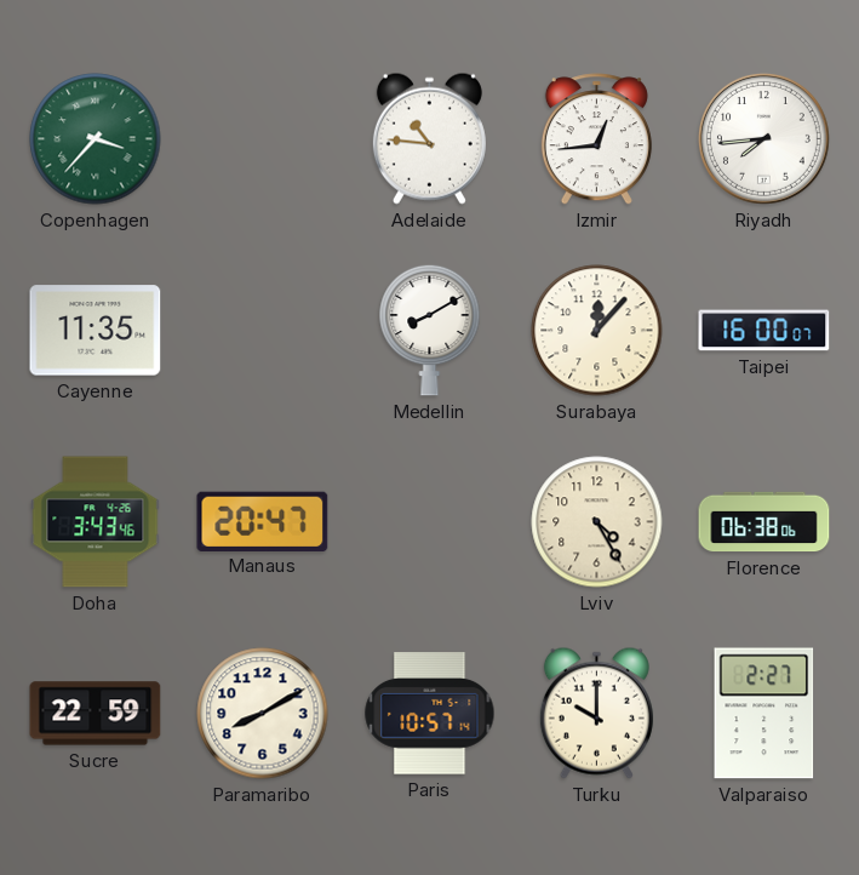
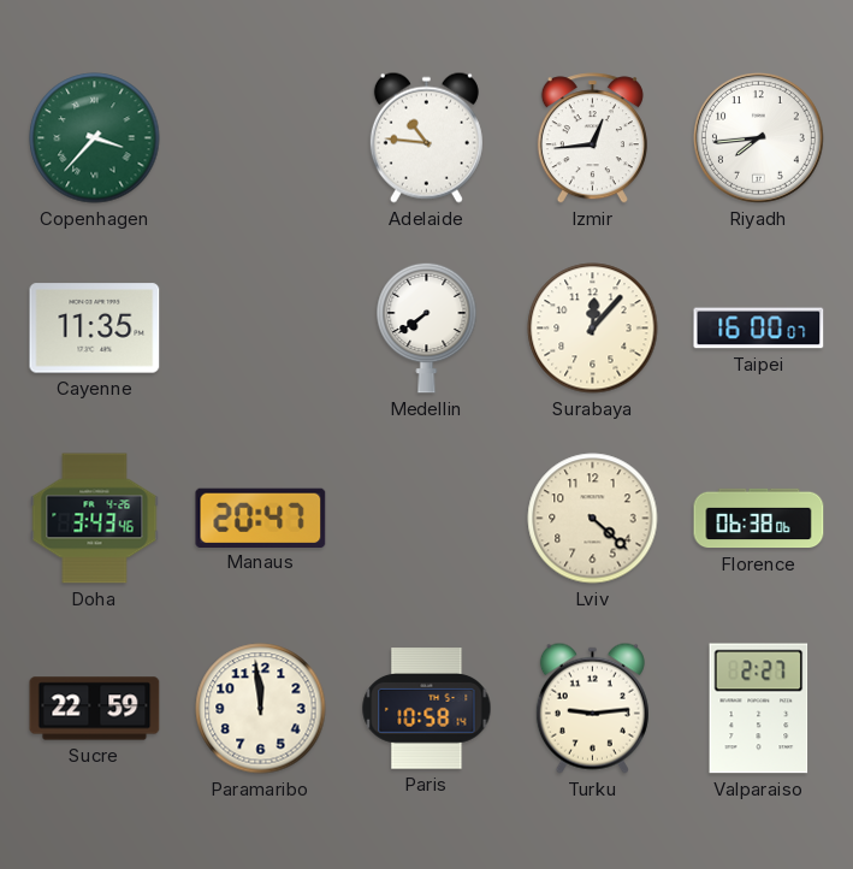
Medellin: 8:10 -> 7:39
Lviv: 4:25 -> 4:22
Paramaribo: 8:10 -> 11:59
Paris: 10:57 -> 10:58
Turku: 10:00 -> 9:14
